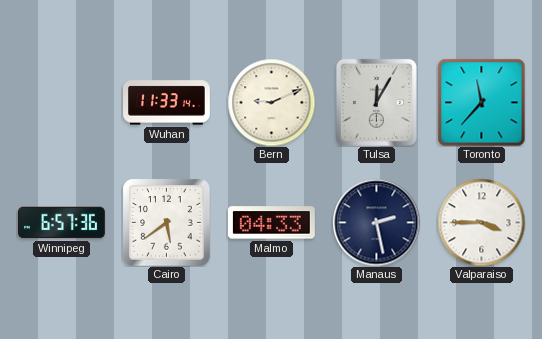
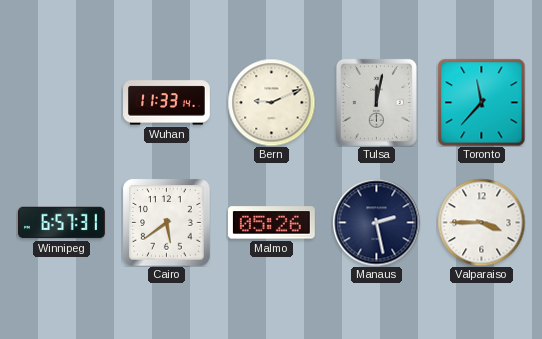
Tulsa: 12:05 -> 12:02
Winnipeg: 6:57:36 -> 6:57:31
Malmo: 04:33 -> 05:26
